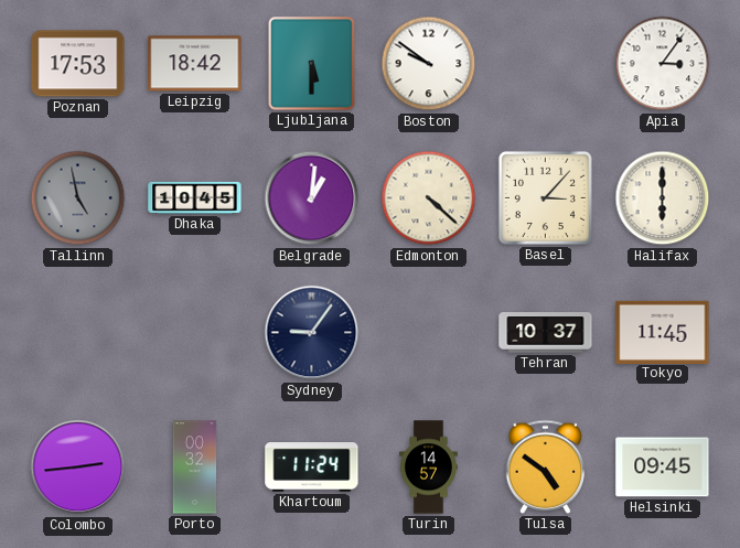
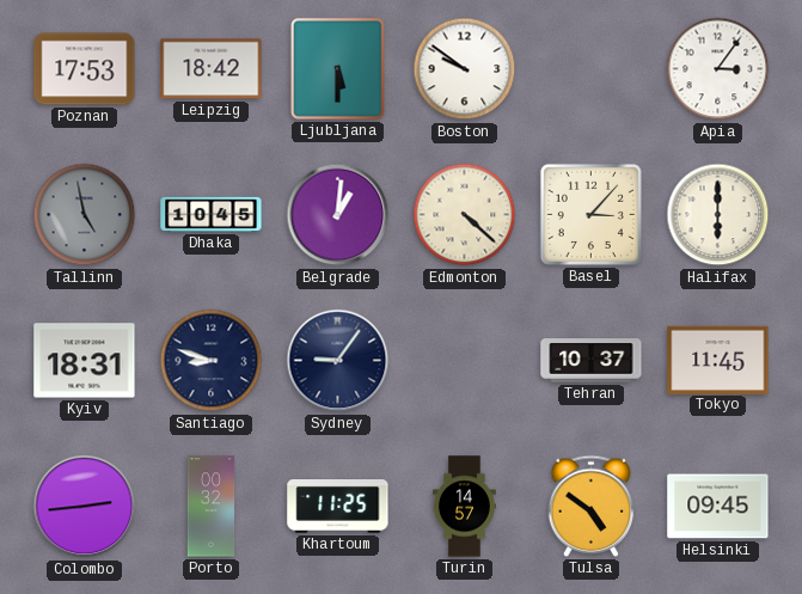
Kyiv: none -> 18:31
Santiago: none -> 8:48
Khartoum: 11:24 -> 11:25
